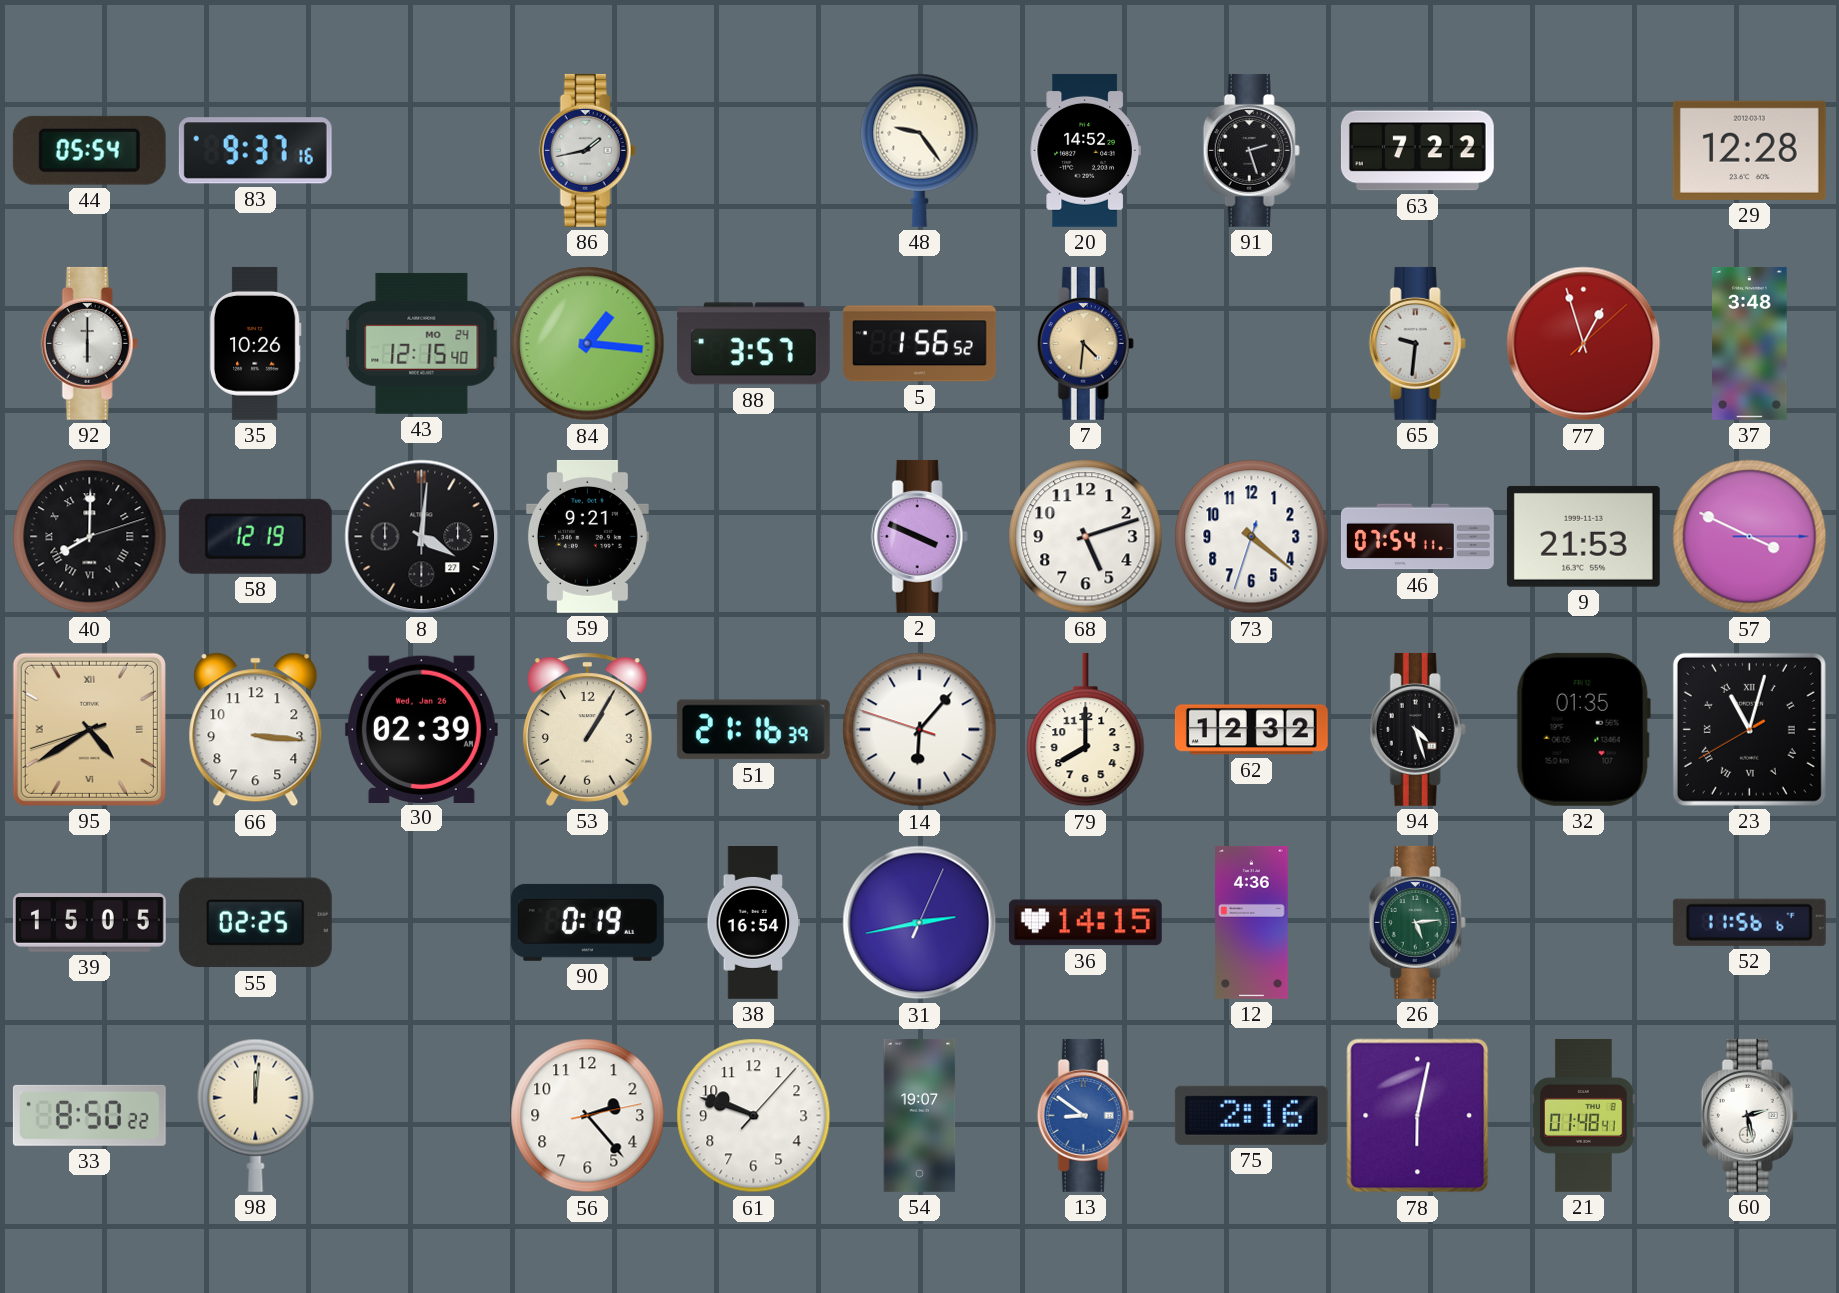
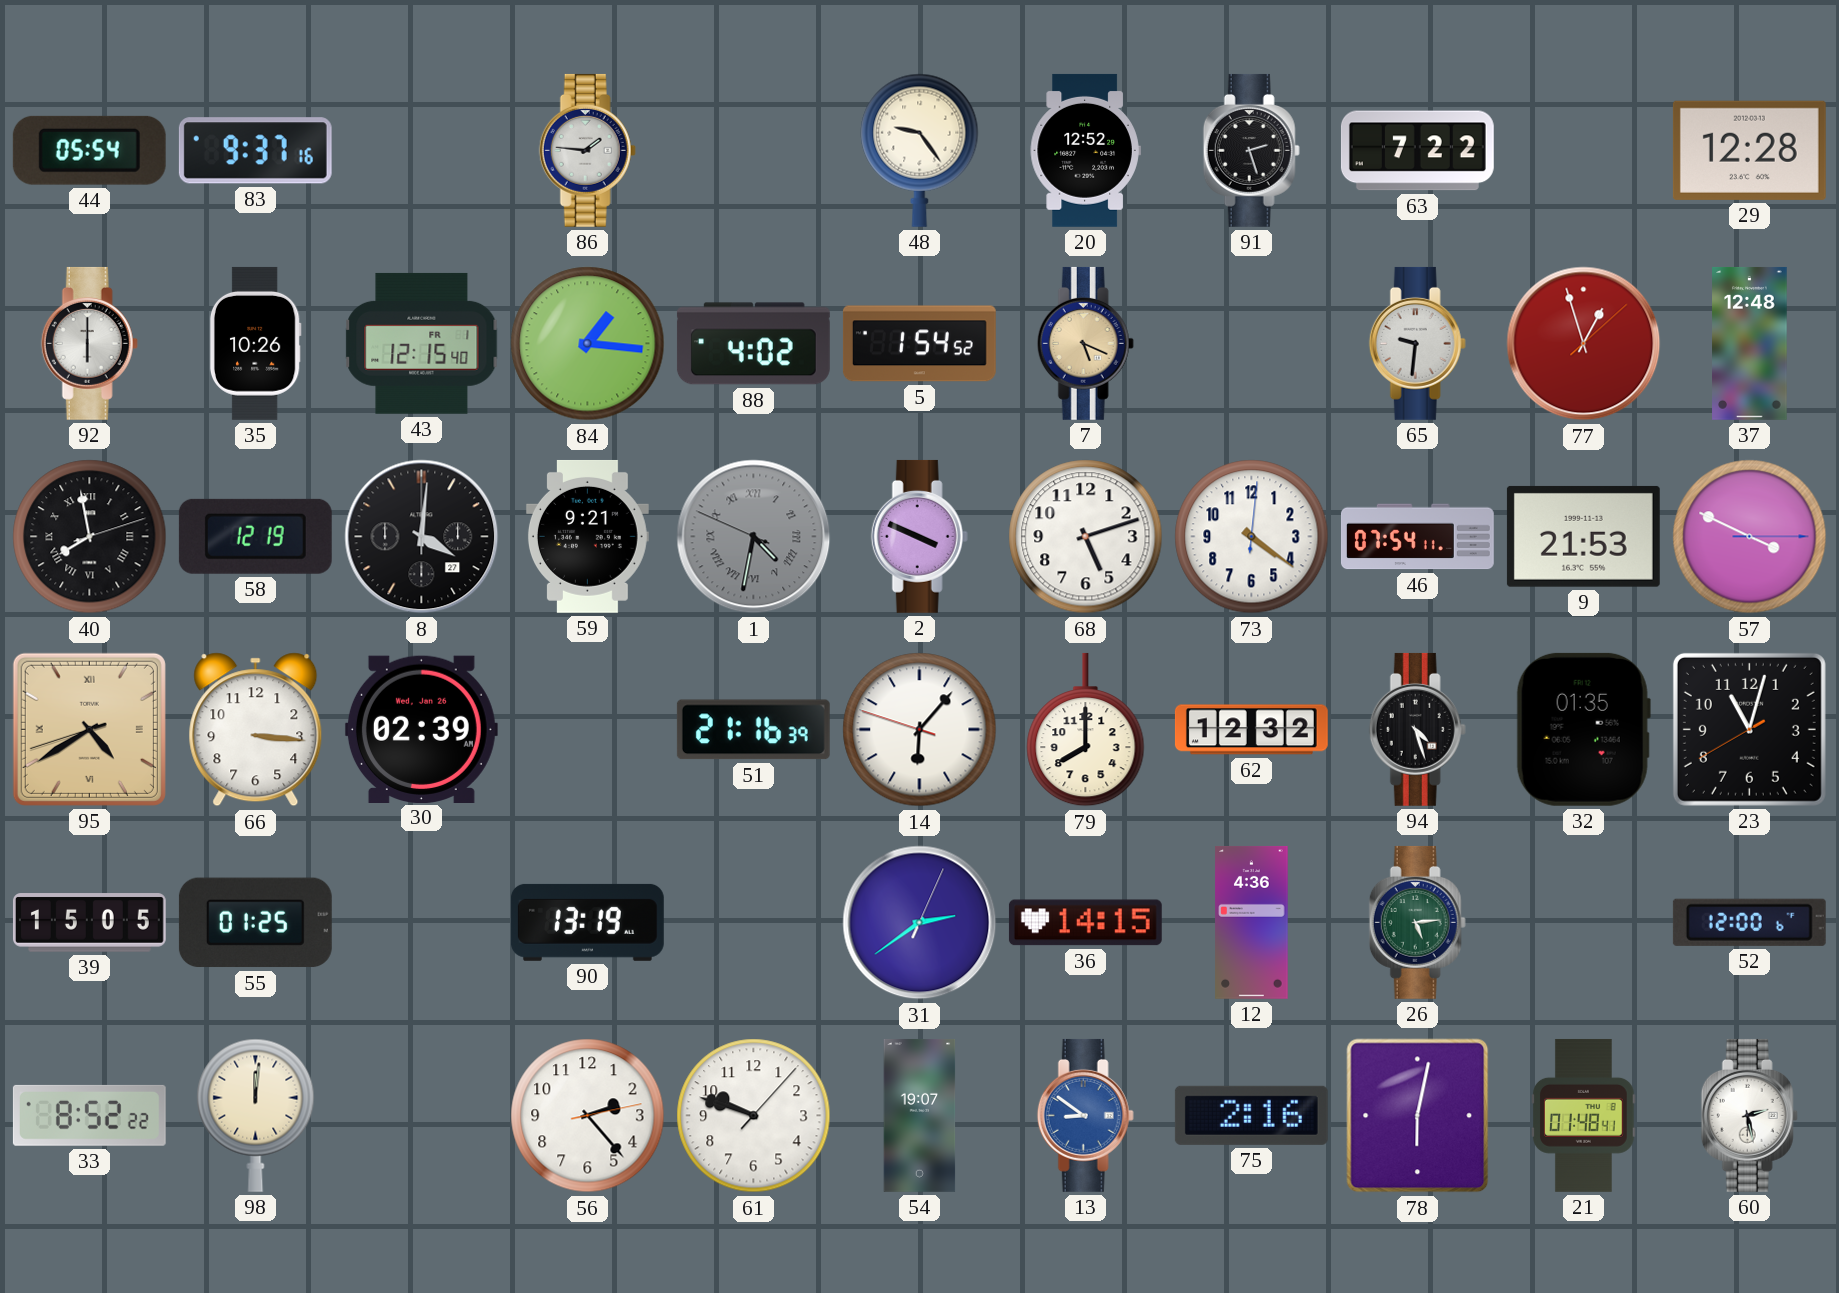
86: 1:43 -> 1:46
20: 14:52 -> 12:52
43 date: MO 24 -> FR 1
88: 3:57 -> 4:02
5: 1:56 -> 1:54
7: 4:31 -> 5:19
37: 3:48 -> 12:48
40: 8:00 -> 7:58
1: none -> 4:31
73: 4:21:33 -> 4:21:01
53: 1:05 -> none
23 numerals: Roman -> Arabic
55: 02:25 -> 01:25
90: 0:19 -> 13:19
38: 16:54 -> none
31: 2:43 -> 2:39
52: 11:56 -> 12:00
33: 8:50 -> 8:52
